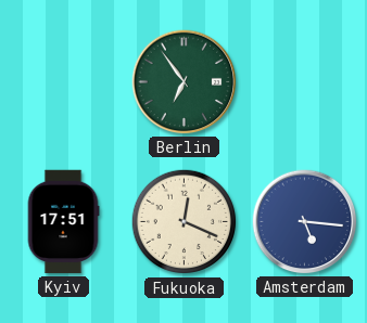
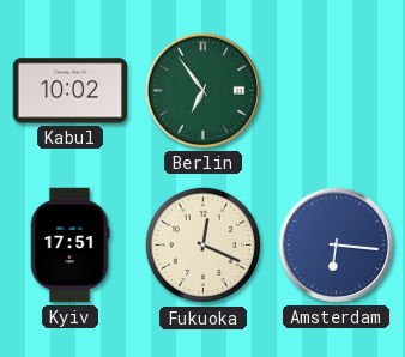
Kabul: none -> 10:02
Amsterdam: 5:16 -> 6:16
